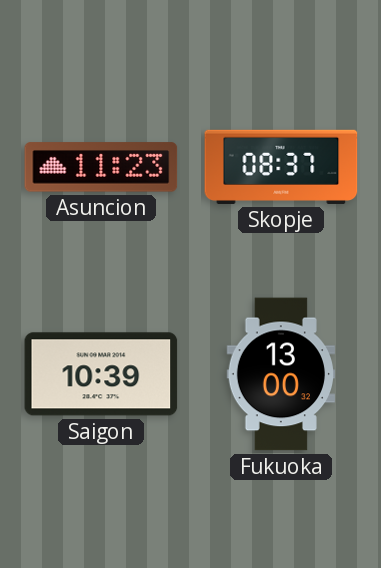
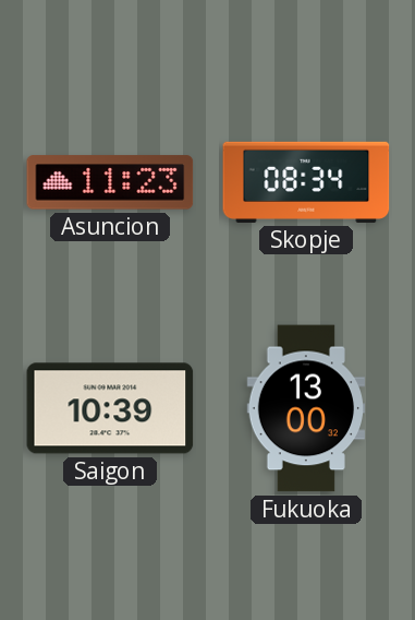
Skopje: 08:37 -> 08:34
